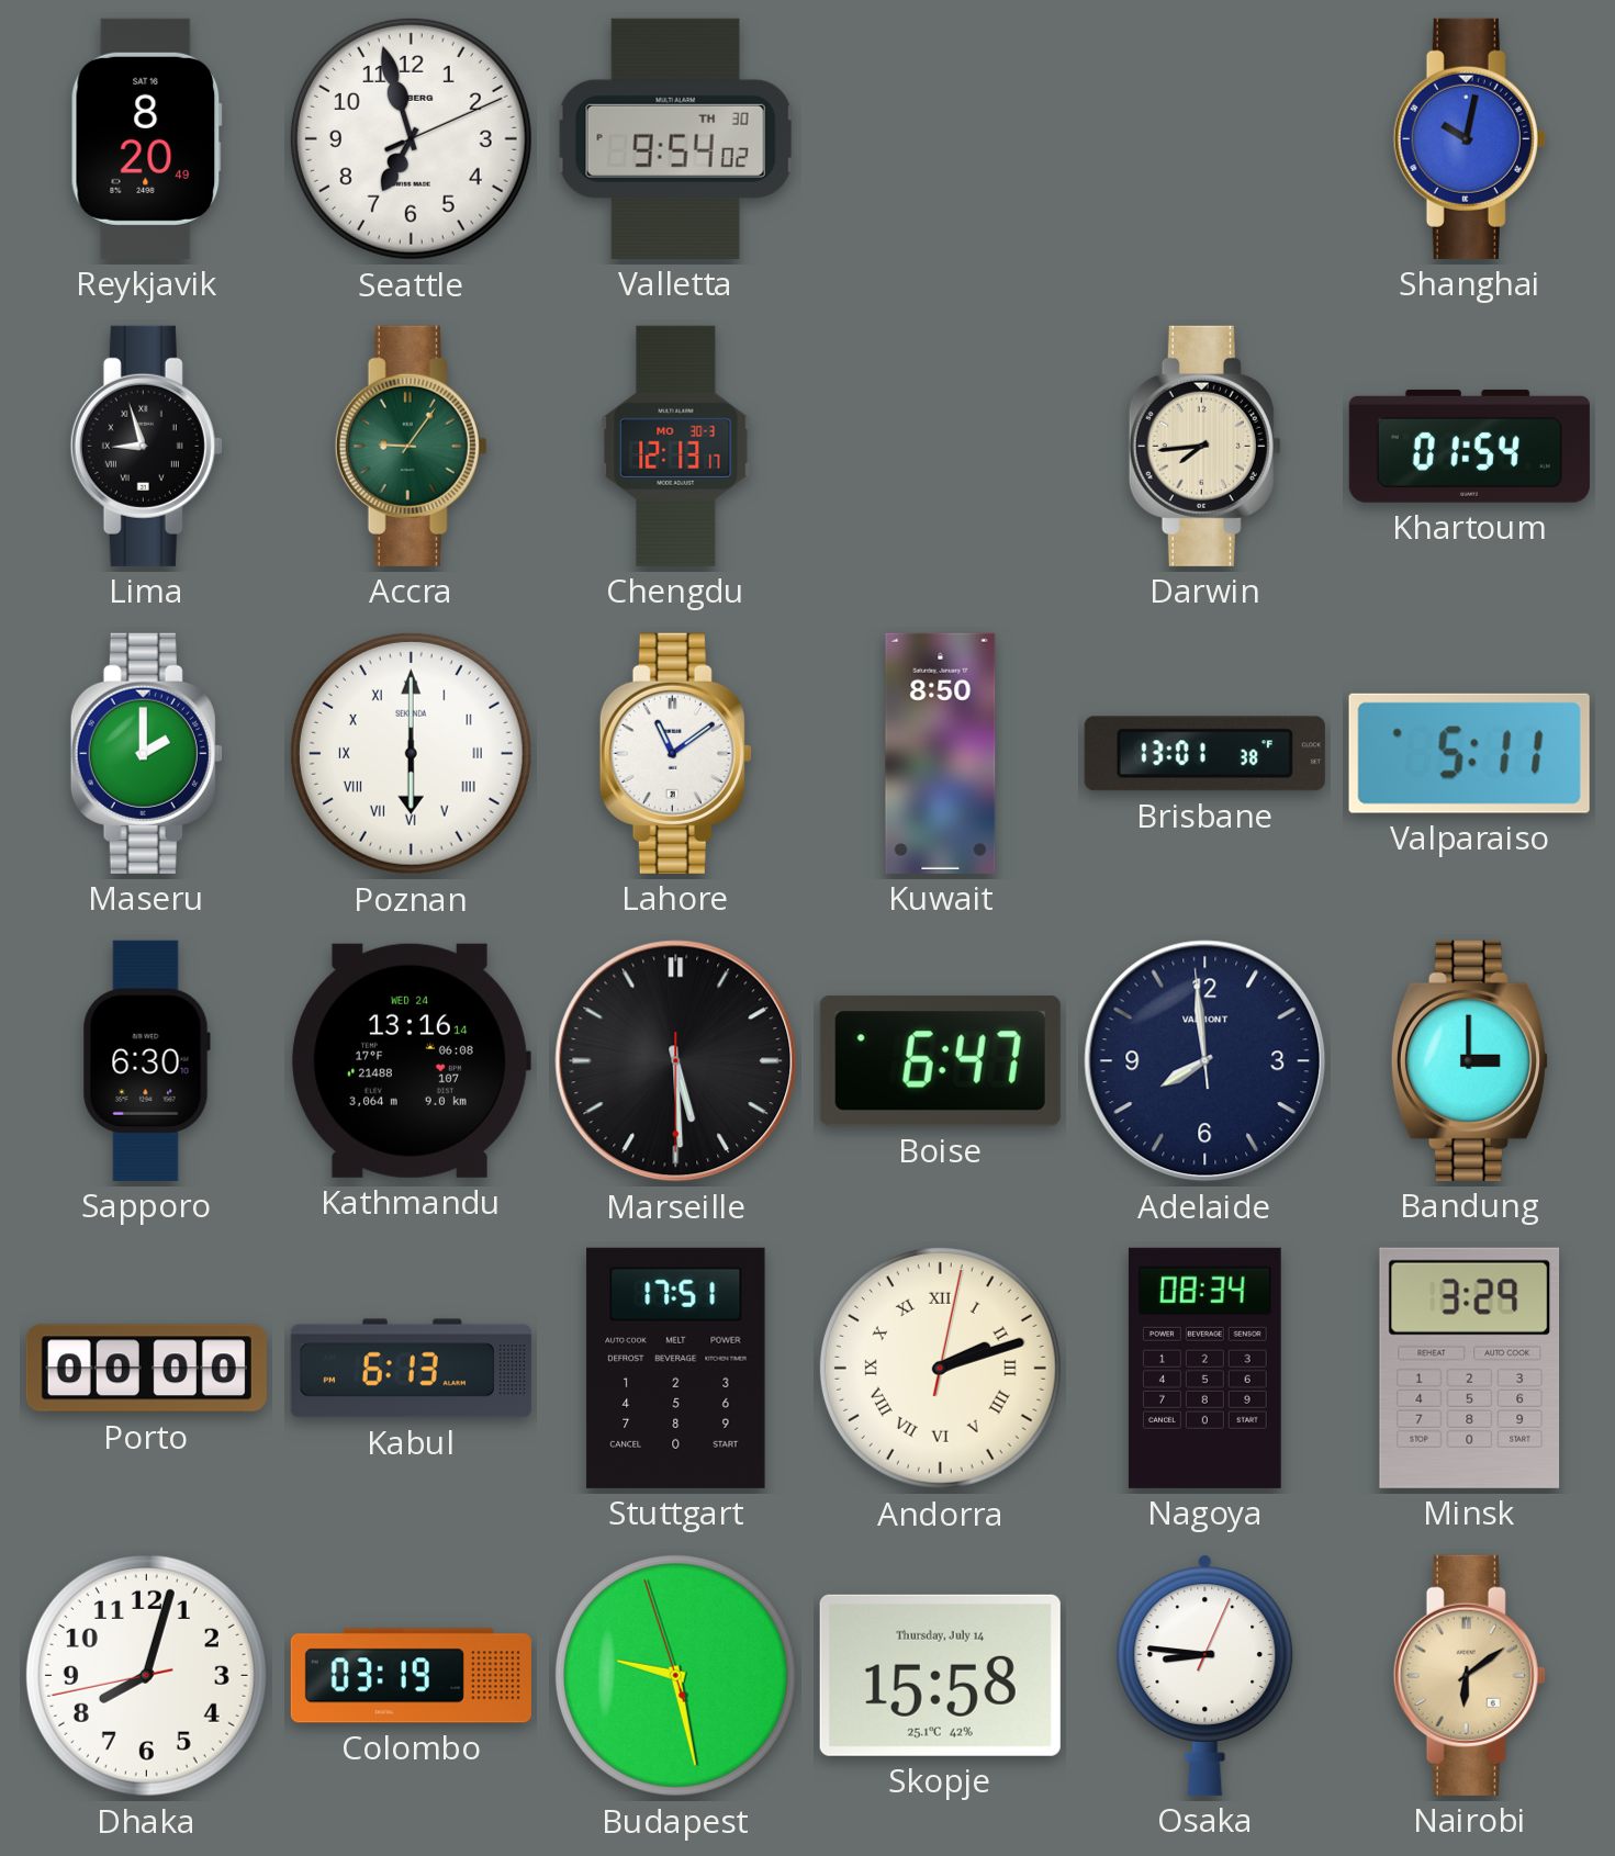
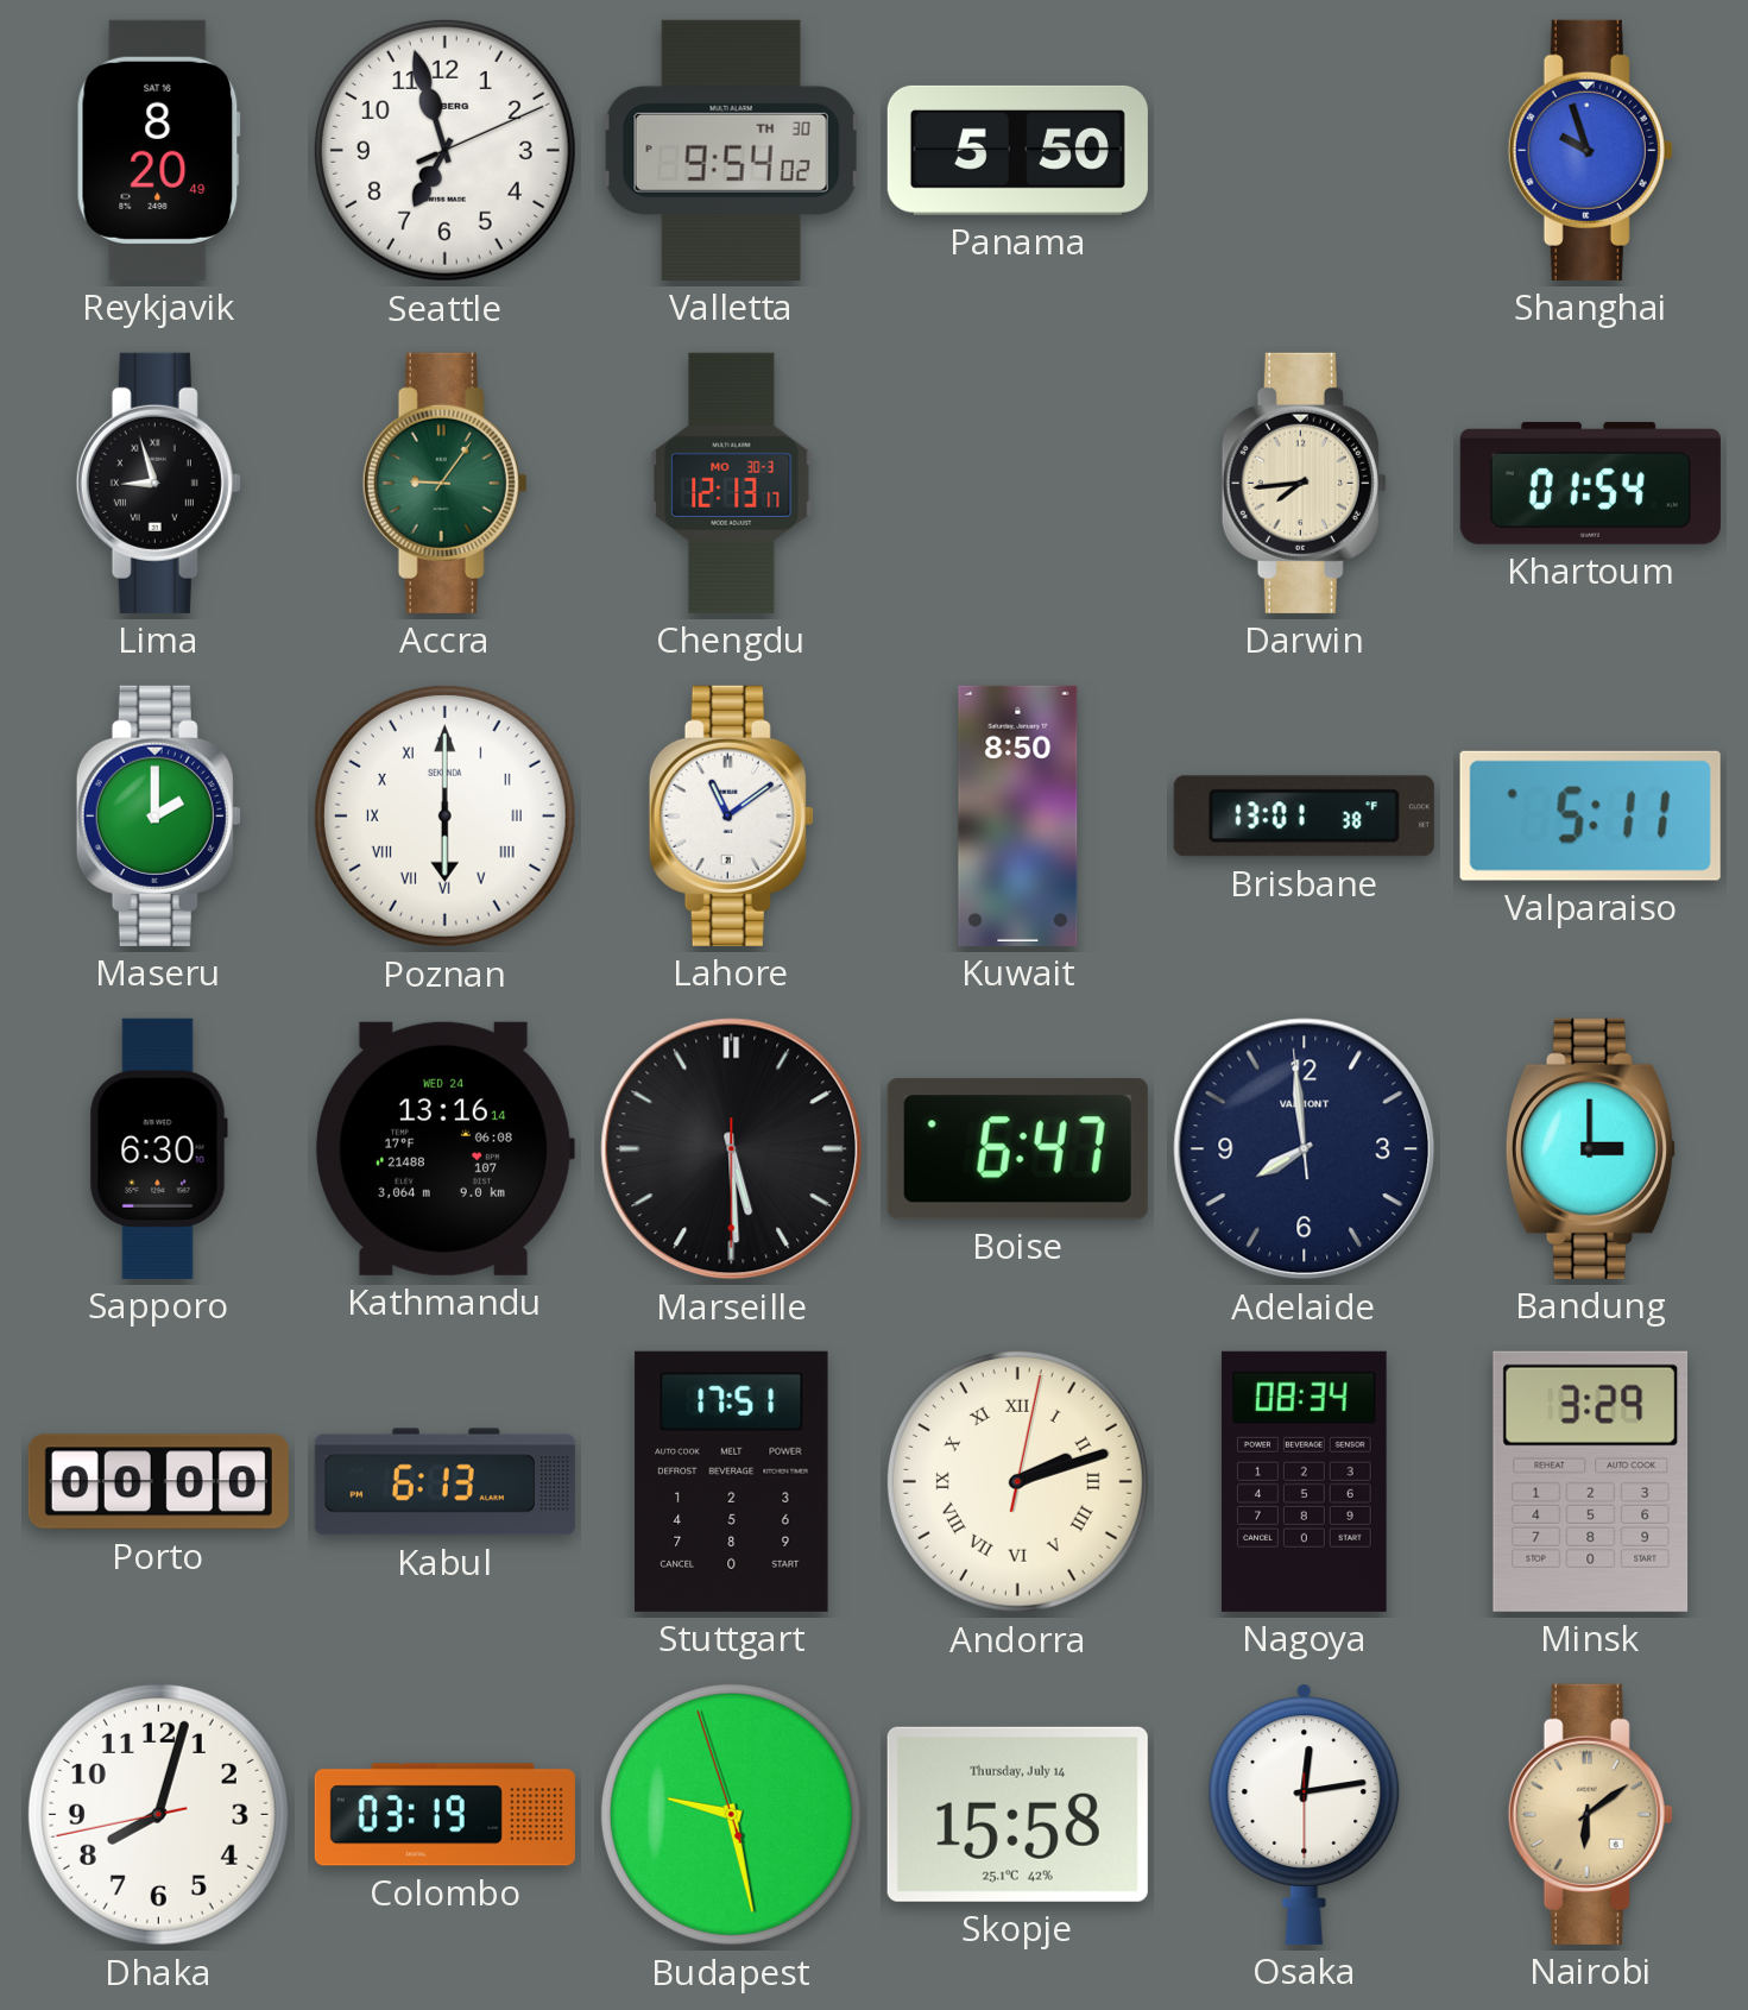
Panama: none -> 5:50
Shanghai: 10:02 -> 9:57
Osaka: 8:46 -> 12:13
